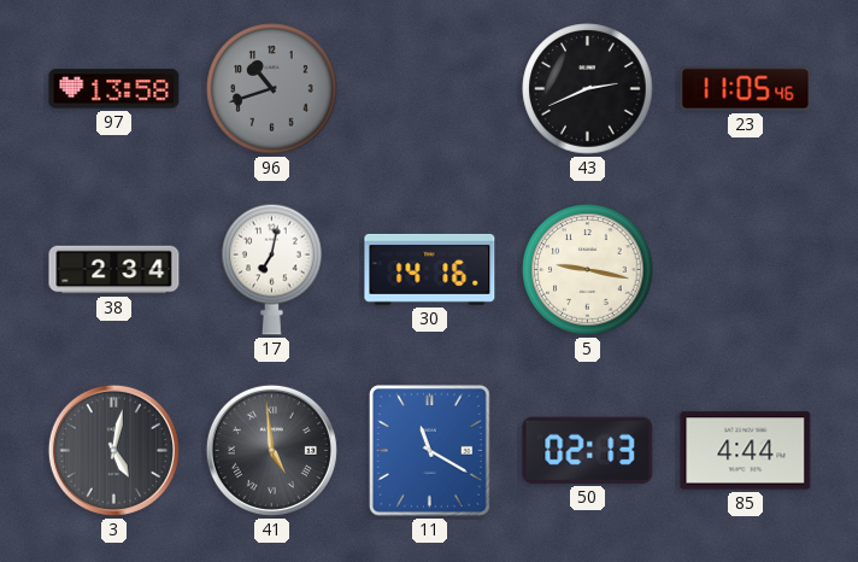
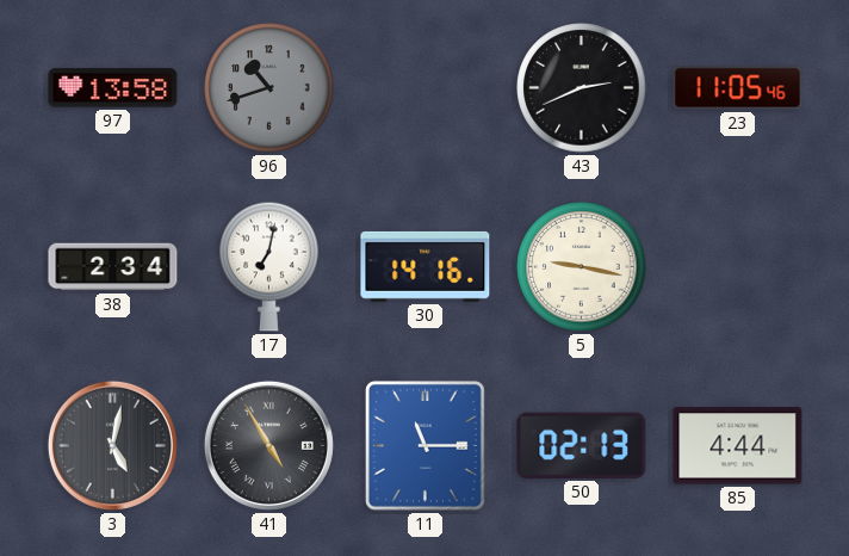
41: 4:59 -> 4:55
11: 11:20 -> 11:15
